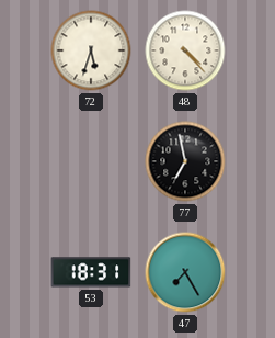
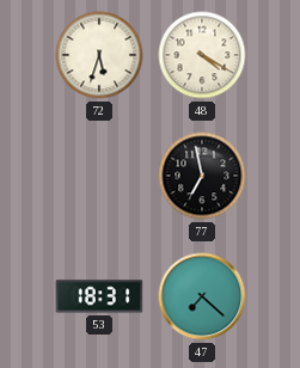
48: 4:23 -> 4:20
47: 7:25 -> 7:22
